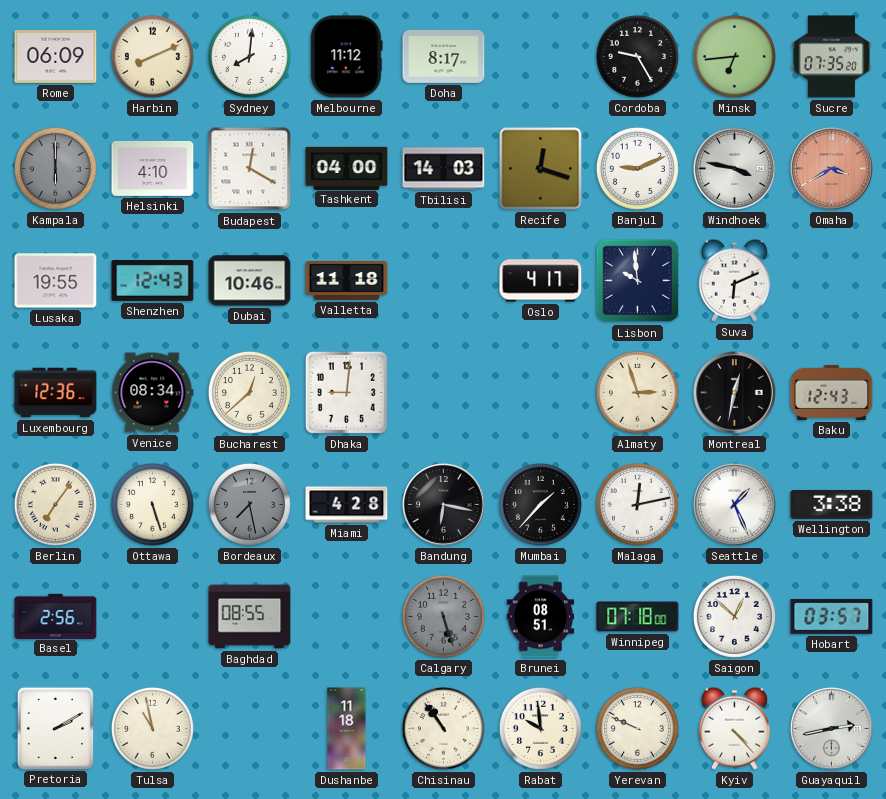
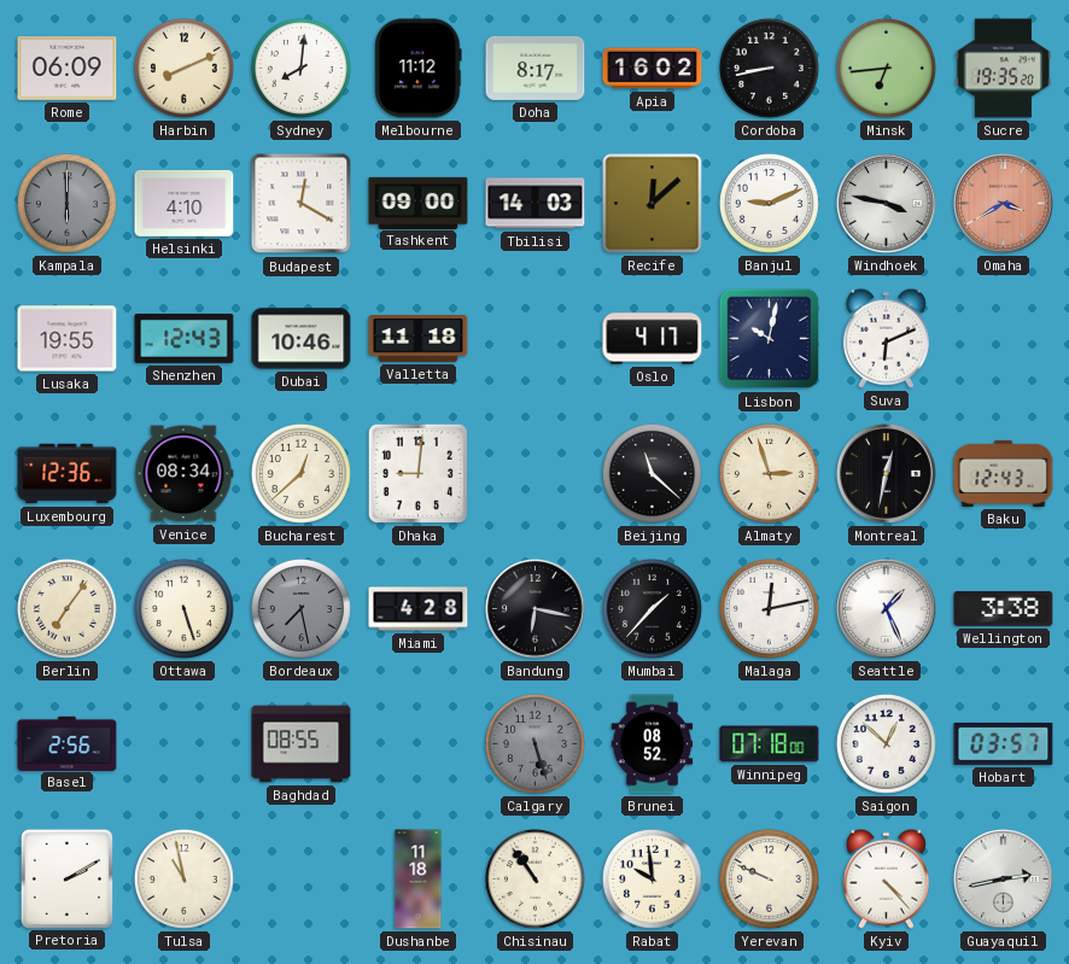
Apia: none -> 16:02
Cordoba: 9:25 -> 8:43
Sucre: 07:35 -> 19:35
Tashkent: 04:00 -> 09:00
Recife: 12:18 -> 12:08
Lisbon: 9:59 -> 10:02
Beijing: none -> 11:22
Brunei: 08:51 -> 08:52
